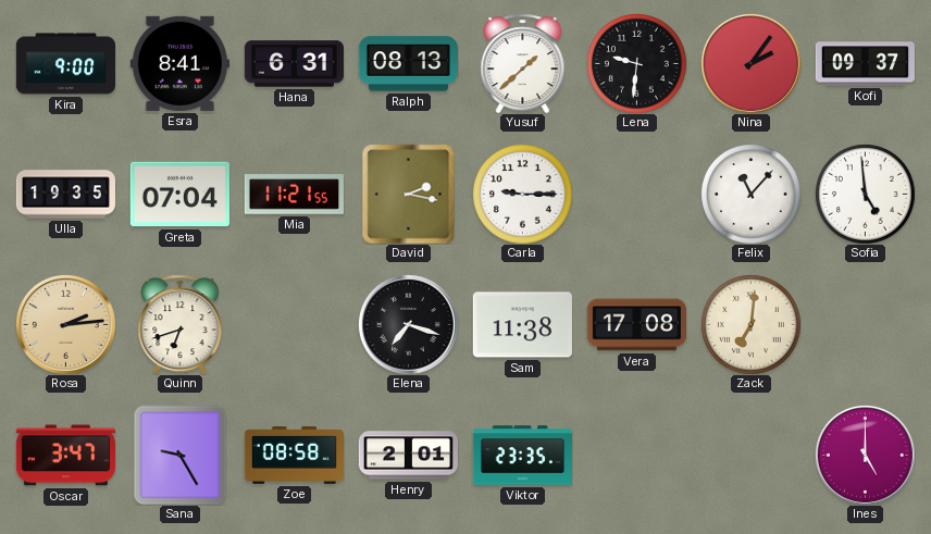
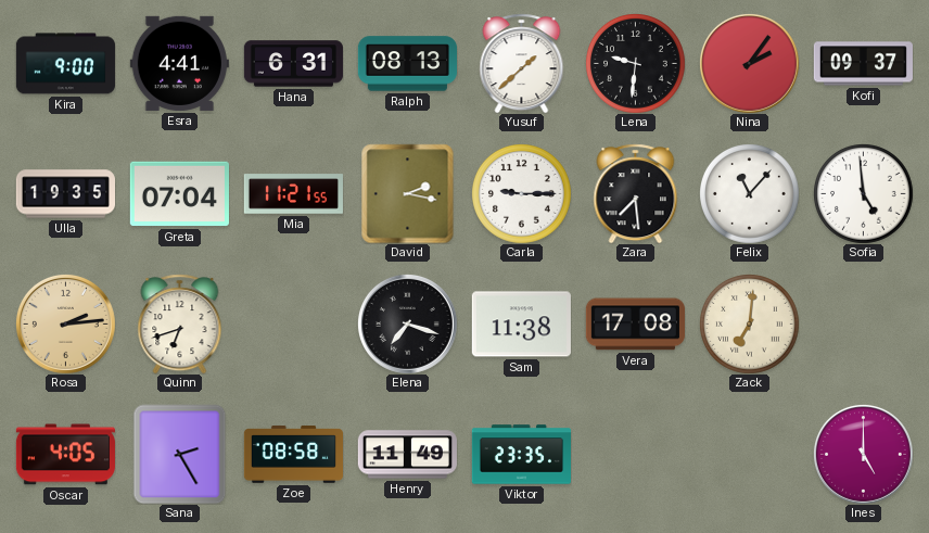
Esra: 8:41 -> 4:41
Zara: none -> 7:29
Oscar: 3:47 -> 4:05
Sana: 9:25 -> 2:25
Henry: 2:01 -> 11:49
